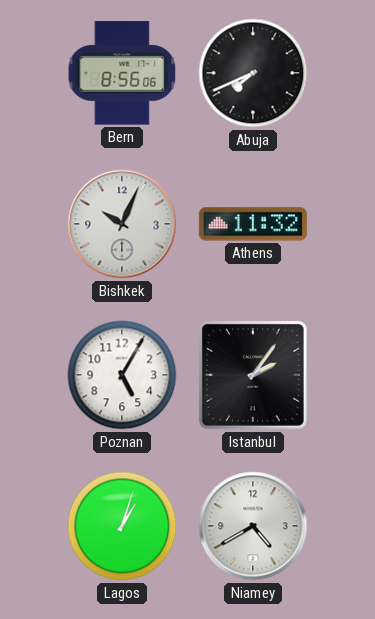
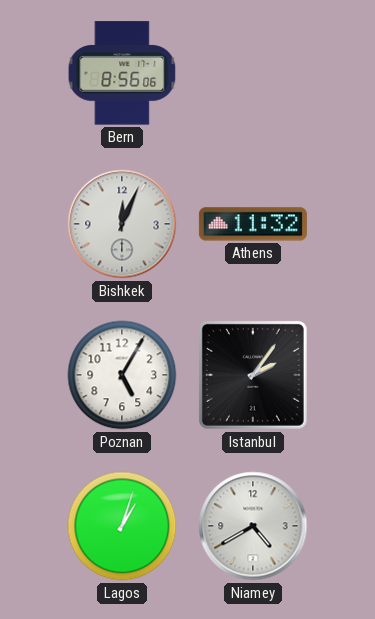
Abuja: 7:41 -> none
Bishkek: 10:04 -> 12:04
